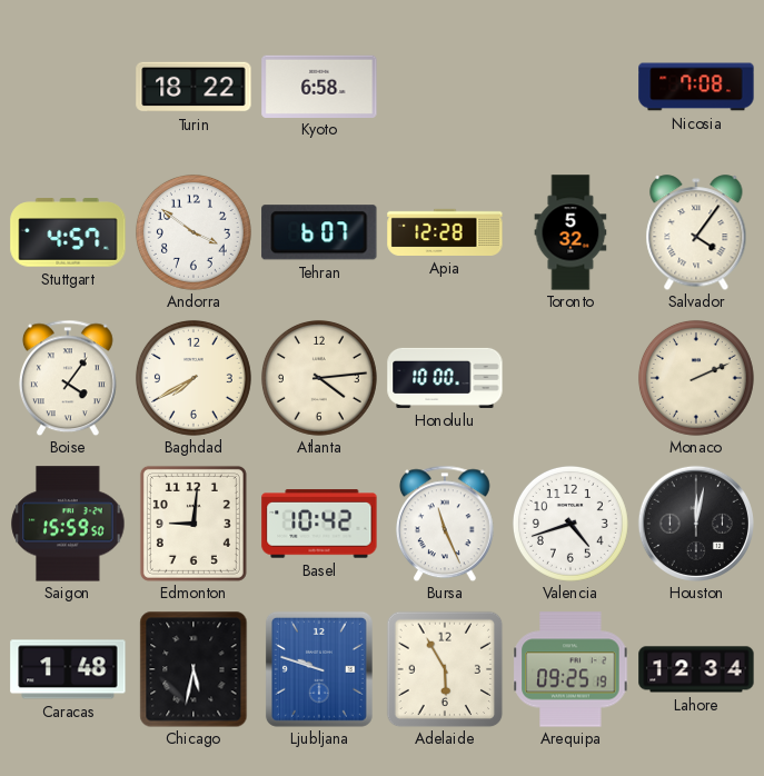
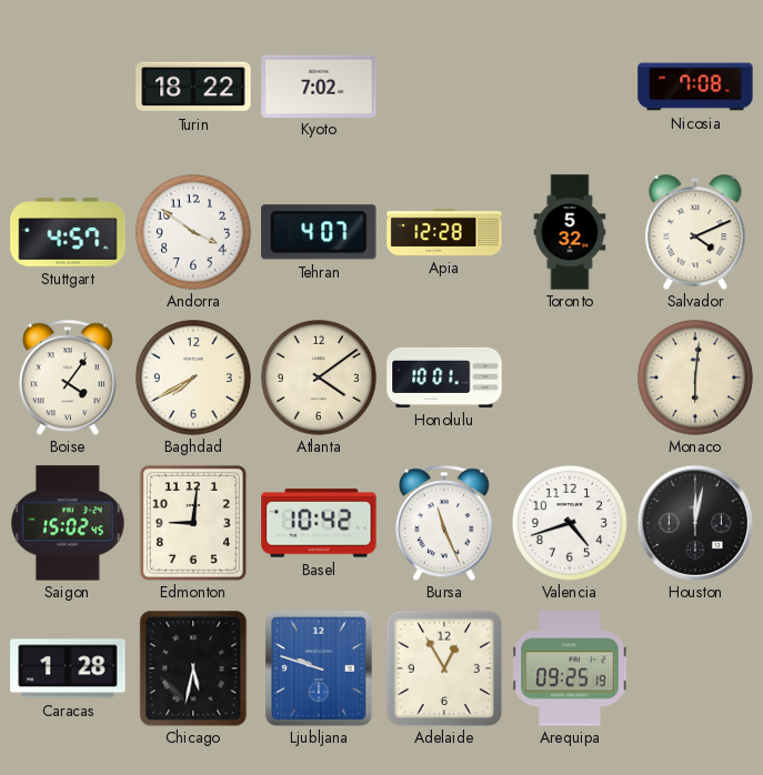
Kyoto: 6:58 -> 7:02
Tehran: 6:07 -> 4:07
Salvador: 4:06 -> 4:11
Atlanta: 4:14 -> 4:09
Honolulu: 10:00 -> 10:01
Monaco: 2:11 -> 6:01
Saigon: 15:59 -> 15:02
Caracas: 1:48 -> 1:28
Adelaide: 5:55 -> 12:55
Lahore: 12:34 -> none
